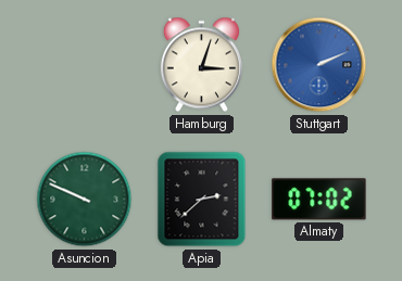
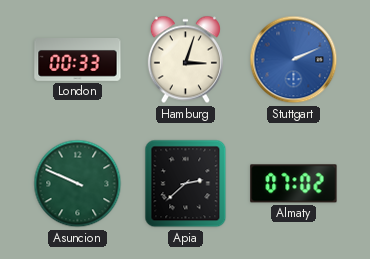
London: none -> 00:33
